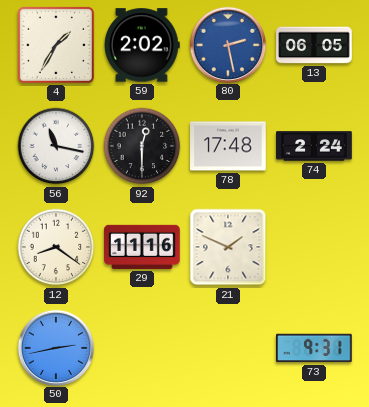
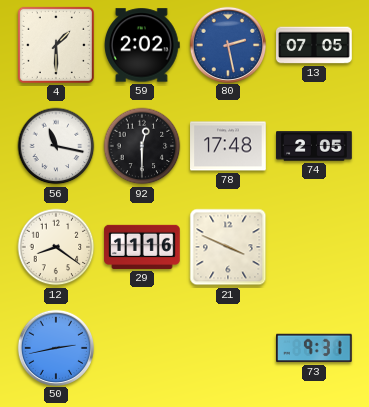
4: 1:35 -> 1:30
13: 06:05 -> 07:05
74: 2:24 -> 2:05
21: 1:49 -> 3:49
